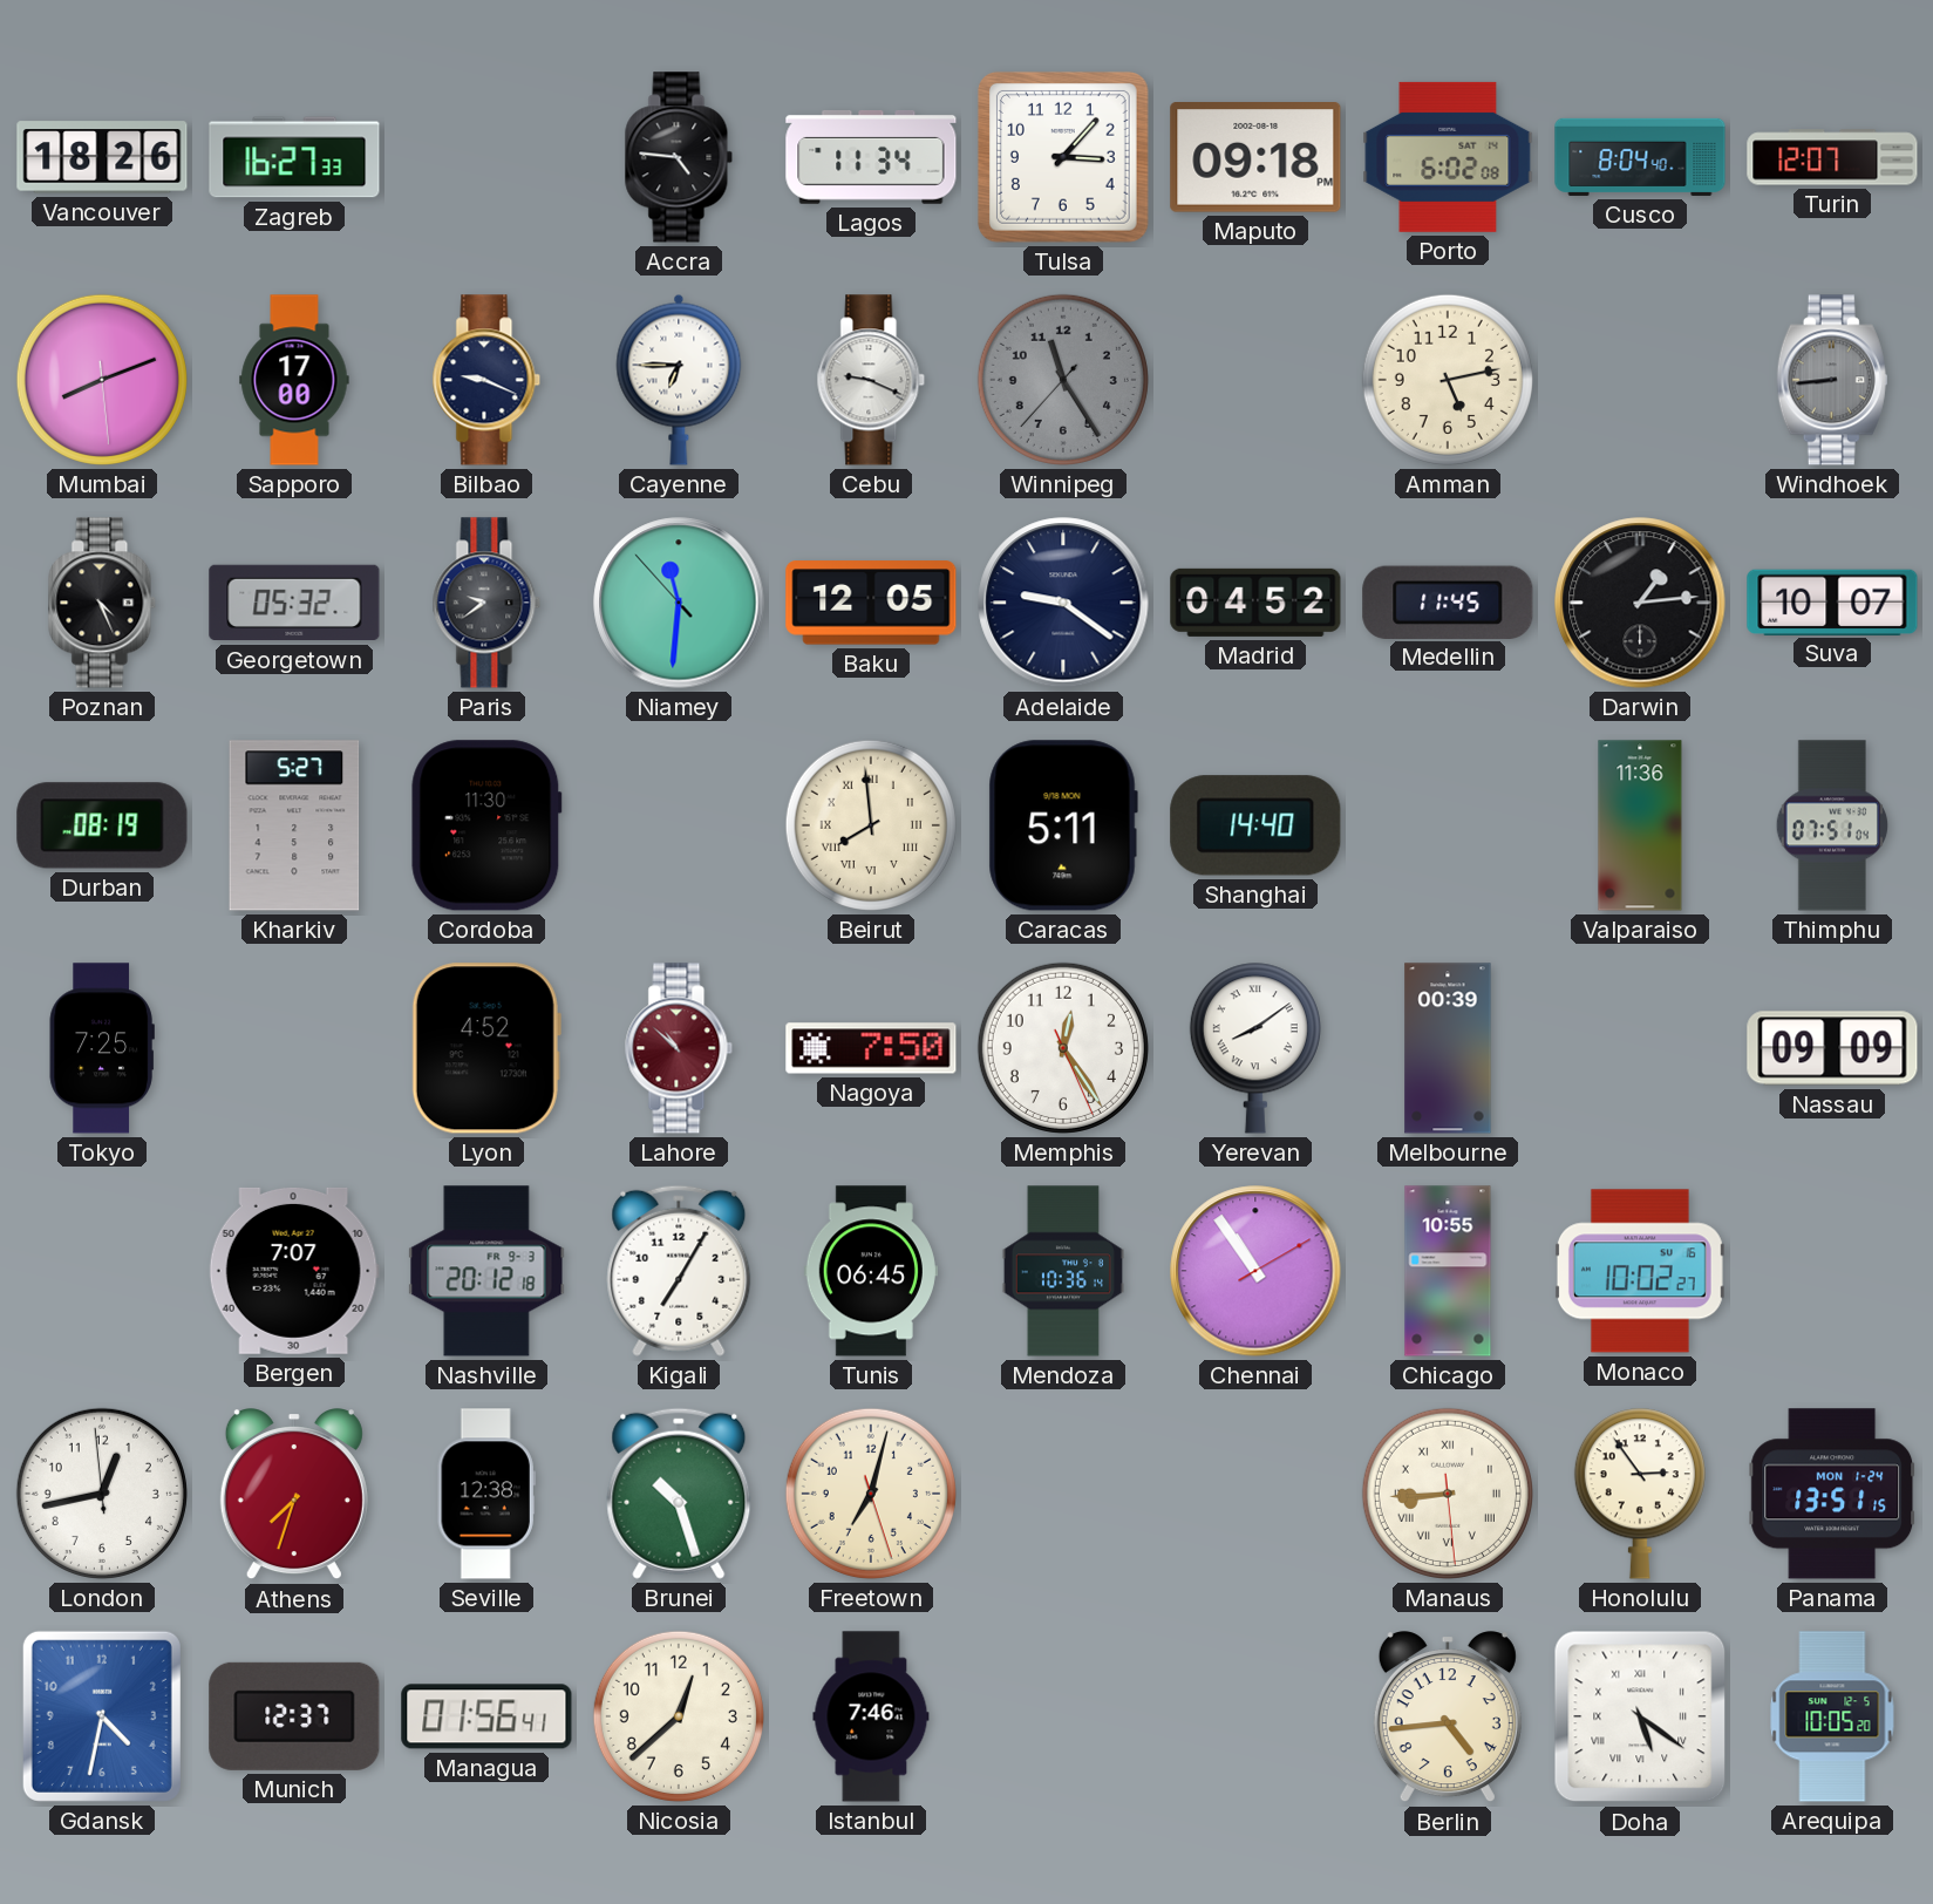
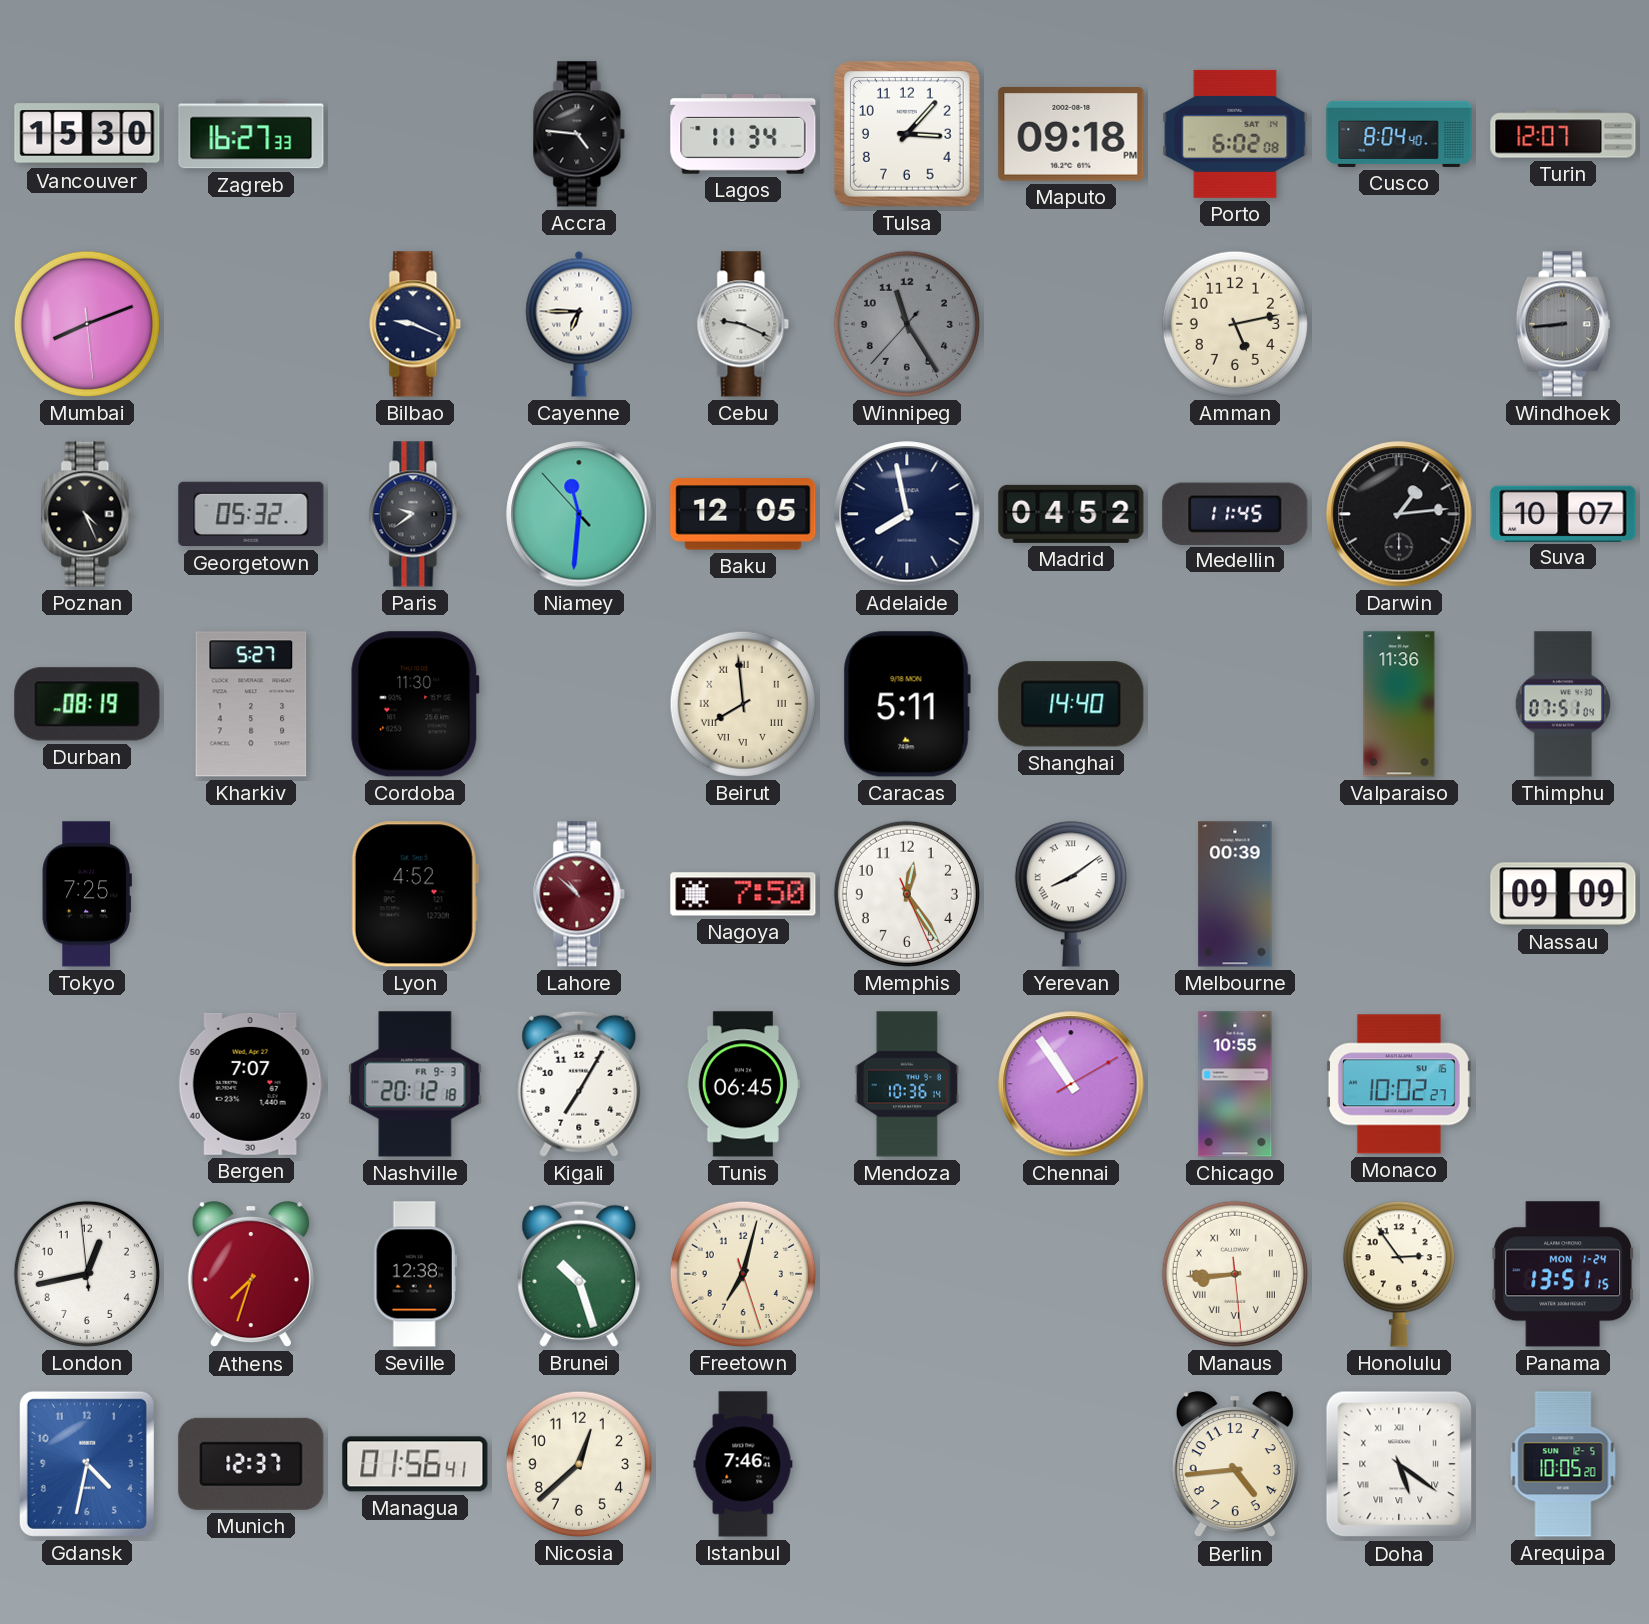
Vancouver: 18:26 -> 15:30
Sapporo: 17:00 -> none
Adelaide: 9:21 -> 7:58
